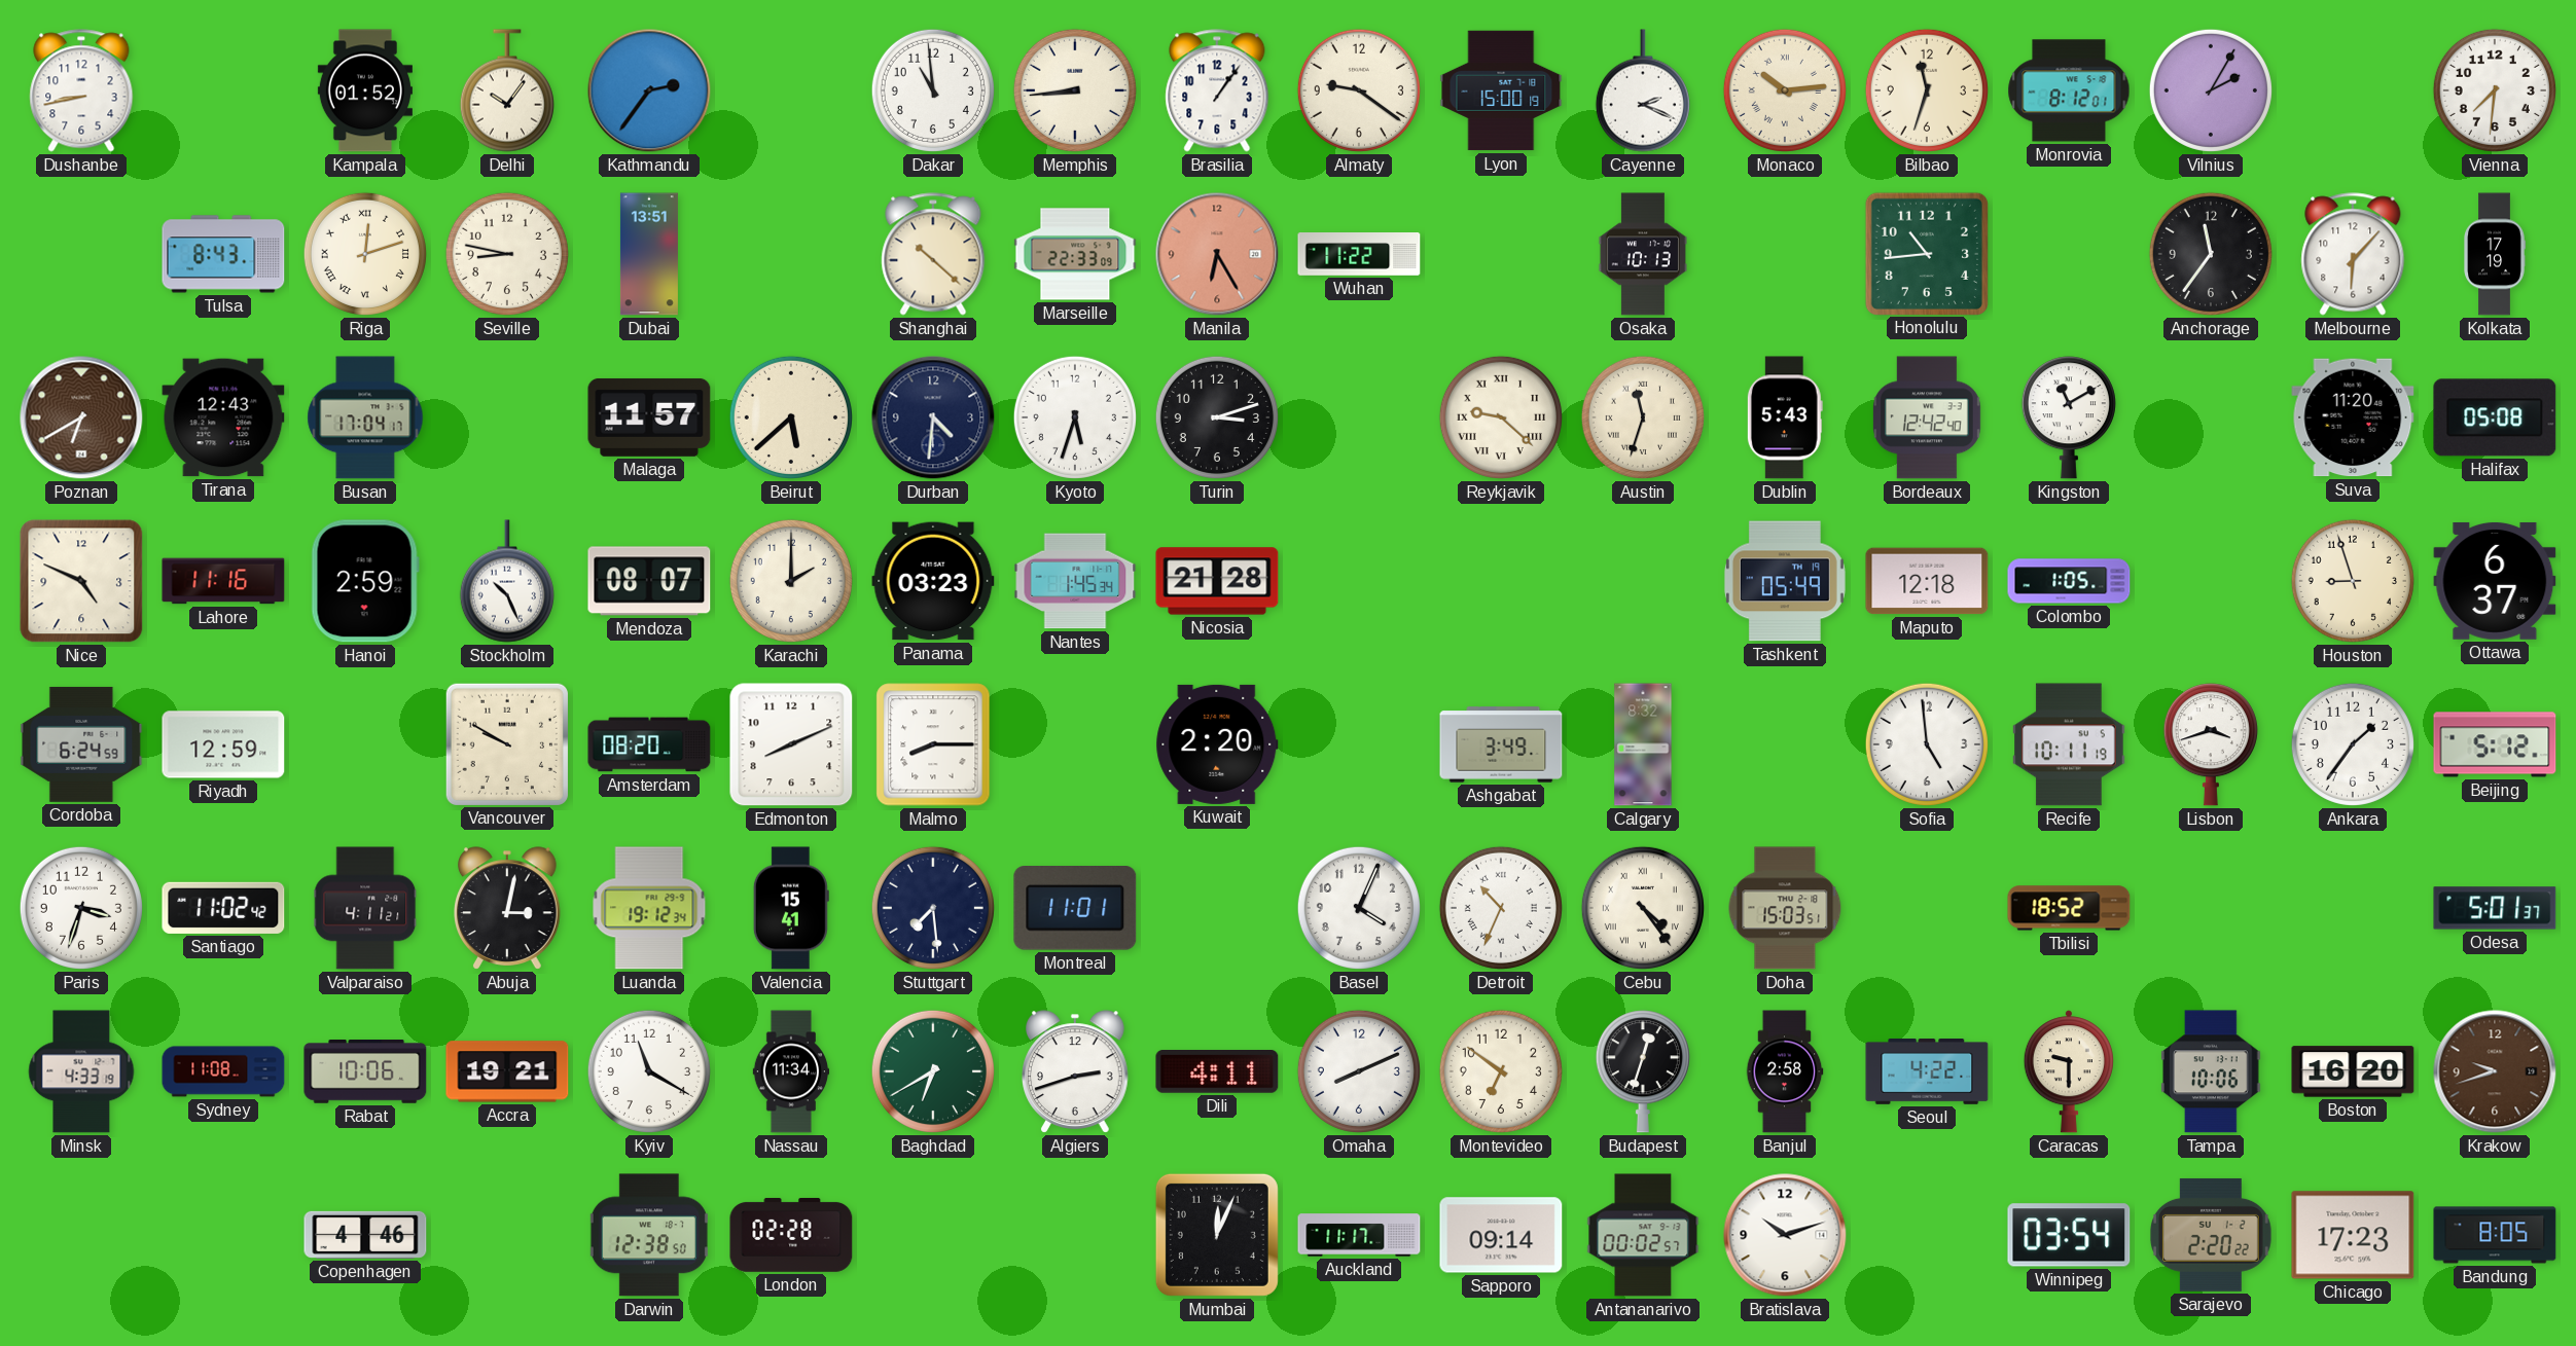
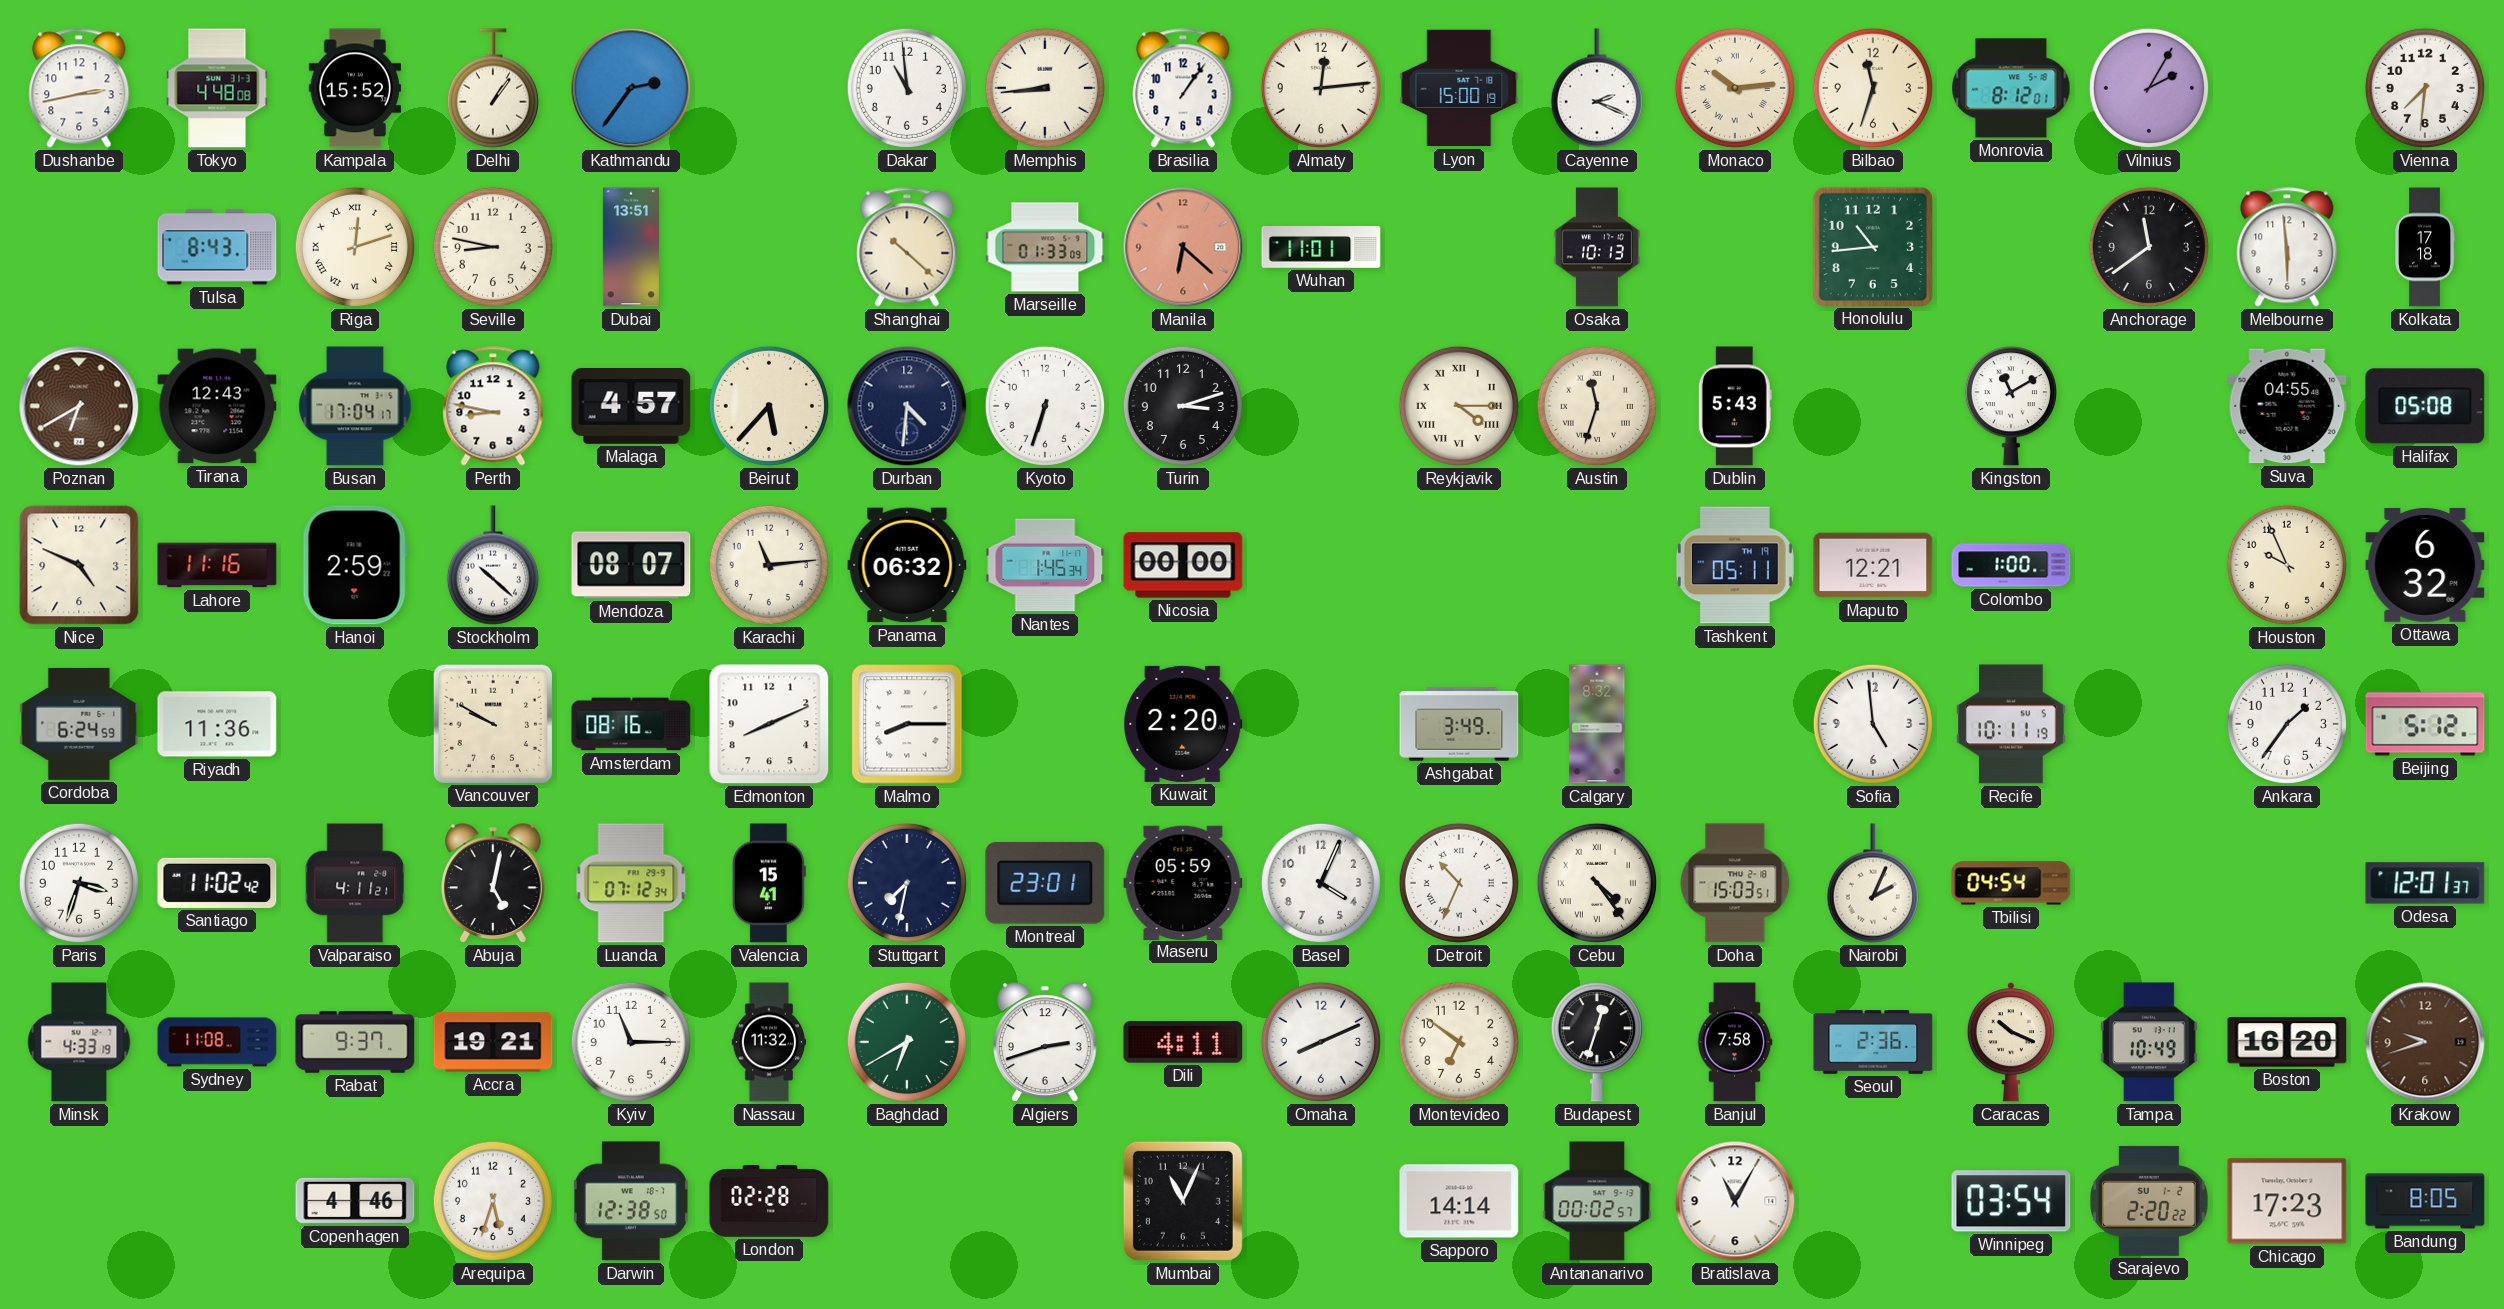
Dushanbe: 8:43 -> 2:43
Tokyo: none -> 4:48
Kampala: 01:52 -> 15:52
Delhi: 10:06 -> 1:06
Almaty: 9:21 -> 12:14
Marseille: 22:33 -> 01:33
Manila: 6:25 -> 6:22
Wuhan: 11:22 -> 11:01
Anchorage: 11:36 -> 11:39
Melbourne: 6:07 -> 5:59
Kolkata: 17:19 -> 17:18
Perth: none -> 8:47
Malaga: 11:57 -> 4:57
Beirut: 5:38 -> 5:37
Kyoto: 5:33 -> 6:33
Reykjavik: 9:22 -> 4:15
Bordeaux: 12:42 -> none
Suva: 11:20 -> 04:55
Stockholm: 10:26 -> 10:22
Karachi: 2:00 -> 11:14
Panama: 03:23 -> 06:32
Nicosia: 21:28 -> 00:00
Tashkent: 05:49 -> 05:11
Maputo: 12:18 -> 12:21
Colombo: 1:05 -> 1:00
Houston: 8:57 -> 9:56
Ottawa: 6:37 -> 6:32
Riyadh: 12:59 -> 11:36
Amsterdam: 08:20 -> 08:16
Lisbon: 3:42 -> none
Abuja: 3:02 -> 5:02
Luanda: 19:12 -> 07:12
Stuttgart: 7:29 -> 7:32
Montreal: 11:01 -> 23:01
Maseru: none -> 05:59
Nairobi: none -> 2:04
Tbilisi: 18:52 -> 04:54
Odesa: 5:01 -> 12:01
Rabat: 10:06 -> 9:37
Kyiv: 11:20 -> 11:15
Nassau: 11:34 -> 11:32
Banjul: 2:58 -> 7:58
Seoul: 4:22 -> 2:36
Caracas: 9:30 -> 10:19
Tampa: 10:06 -> 10:49
Arequipa: none -> 5:33
Mumbai: 12:04 -> 11:04
Auckland: 11:17 -> none
Sapporo: 09:14 -> 14:14
Bratislava: 10:12 -> 11:05
